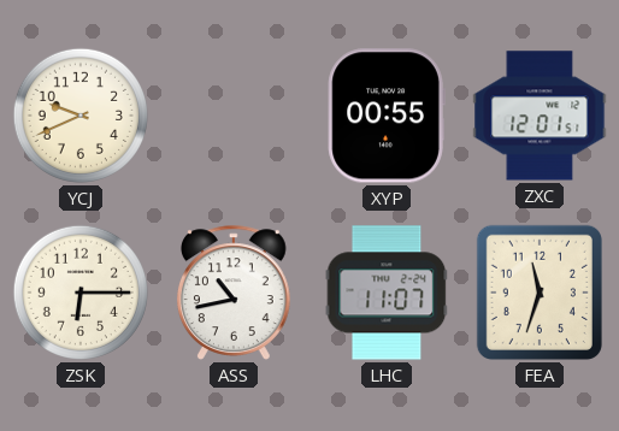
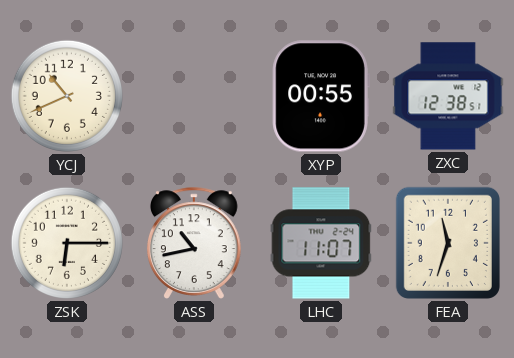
YCJ: 9:41 -> 10:41
ZXC: 12:01 -> 12:38
